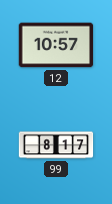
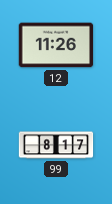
12: 10:57 -> 11:26
